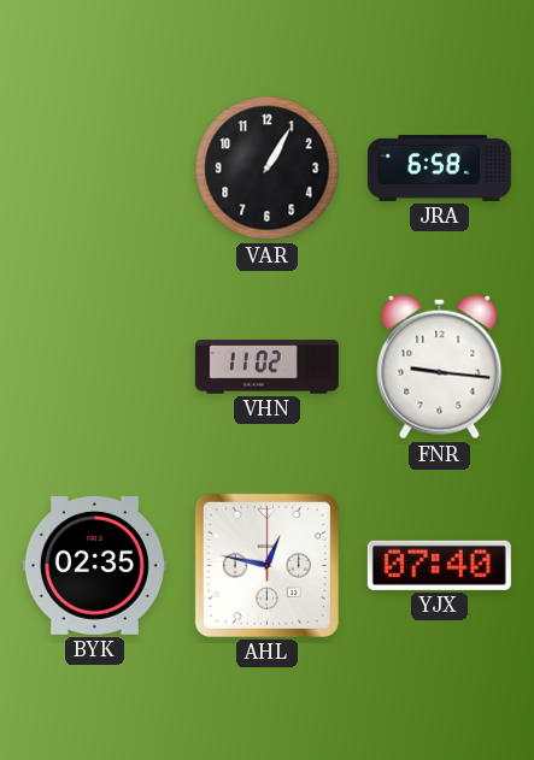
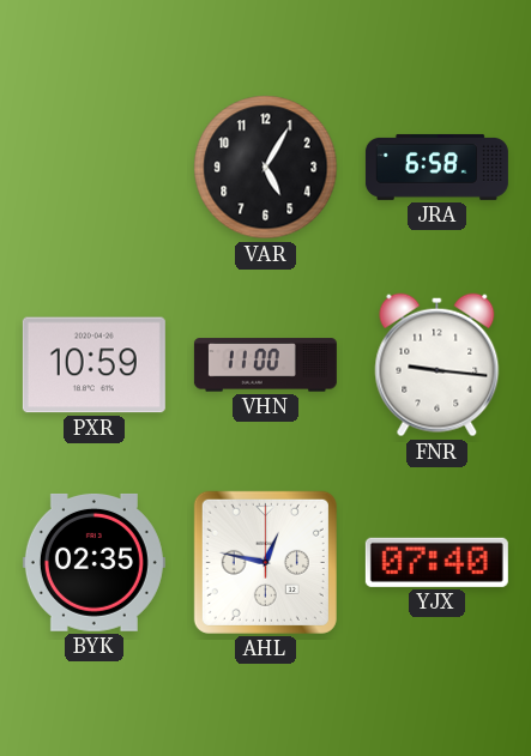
VAR: 1:05 -> 5:05
PXR: none -> 10:59
VHN: 11:02 -> 11:00
